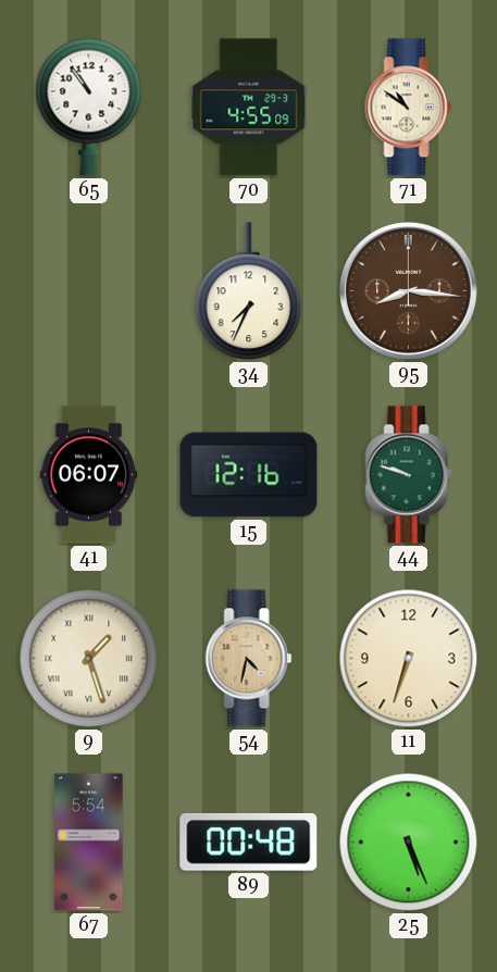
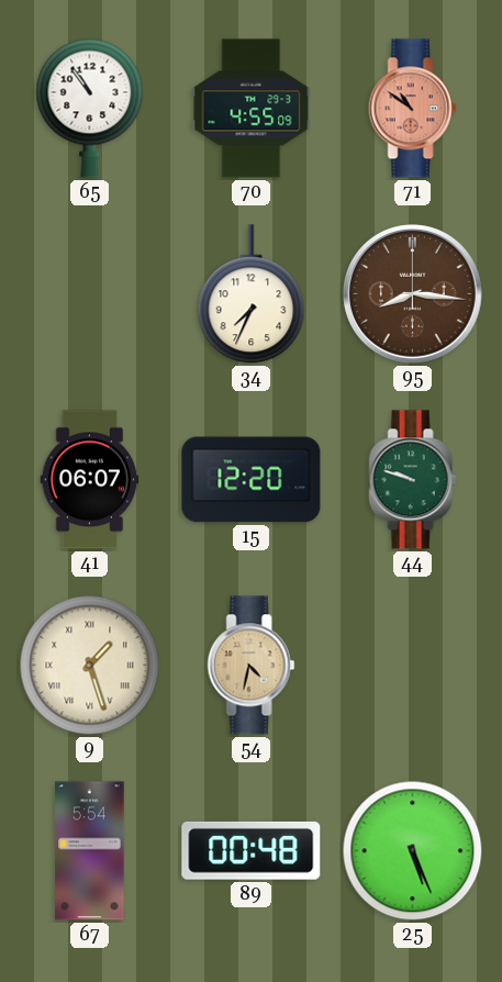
71 dial: cream -> salmon
15: 12:16 -> 12:20
11: 6:33 -> none
